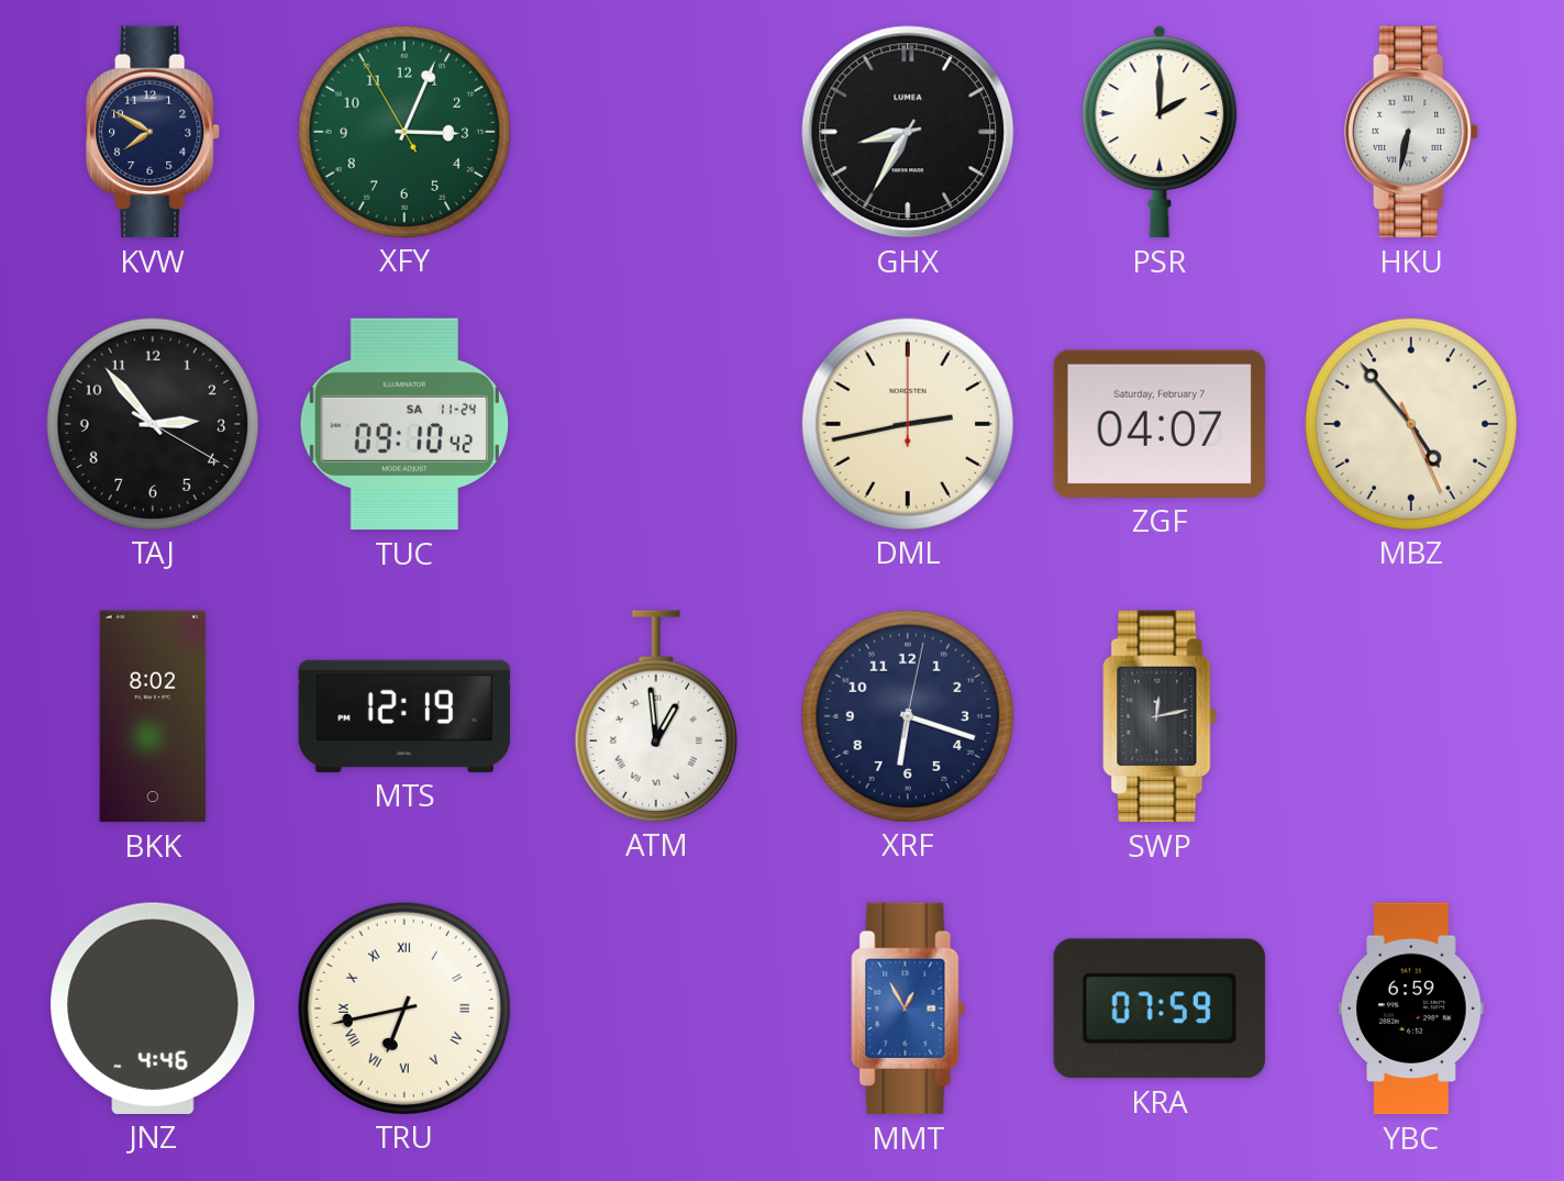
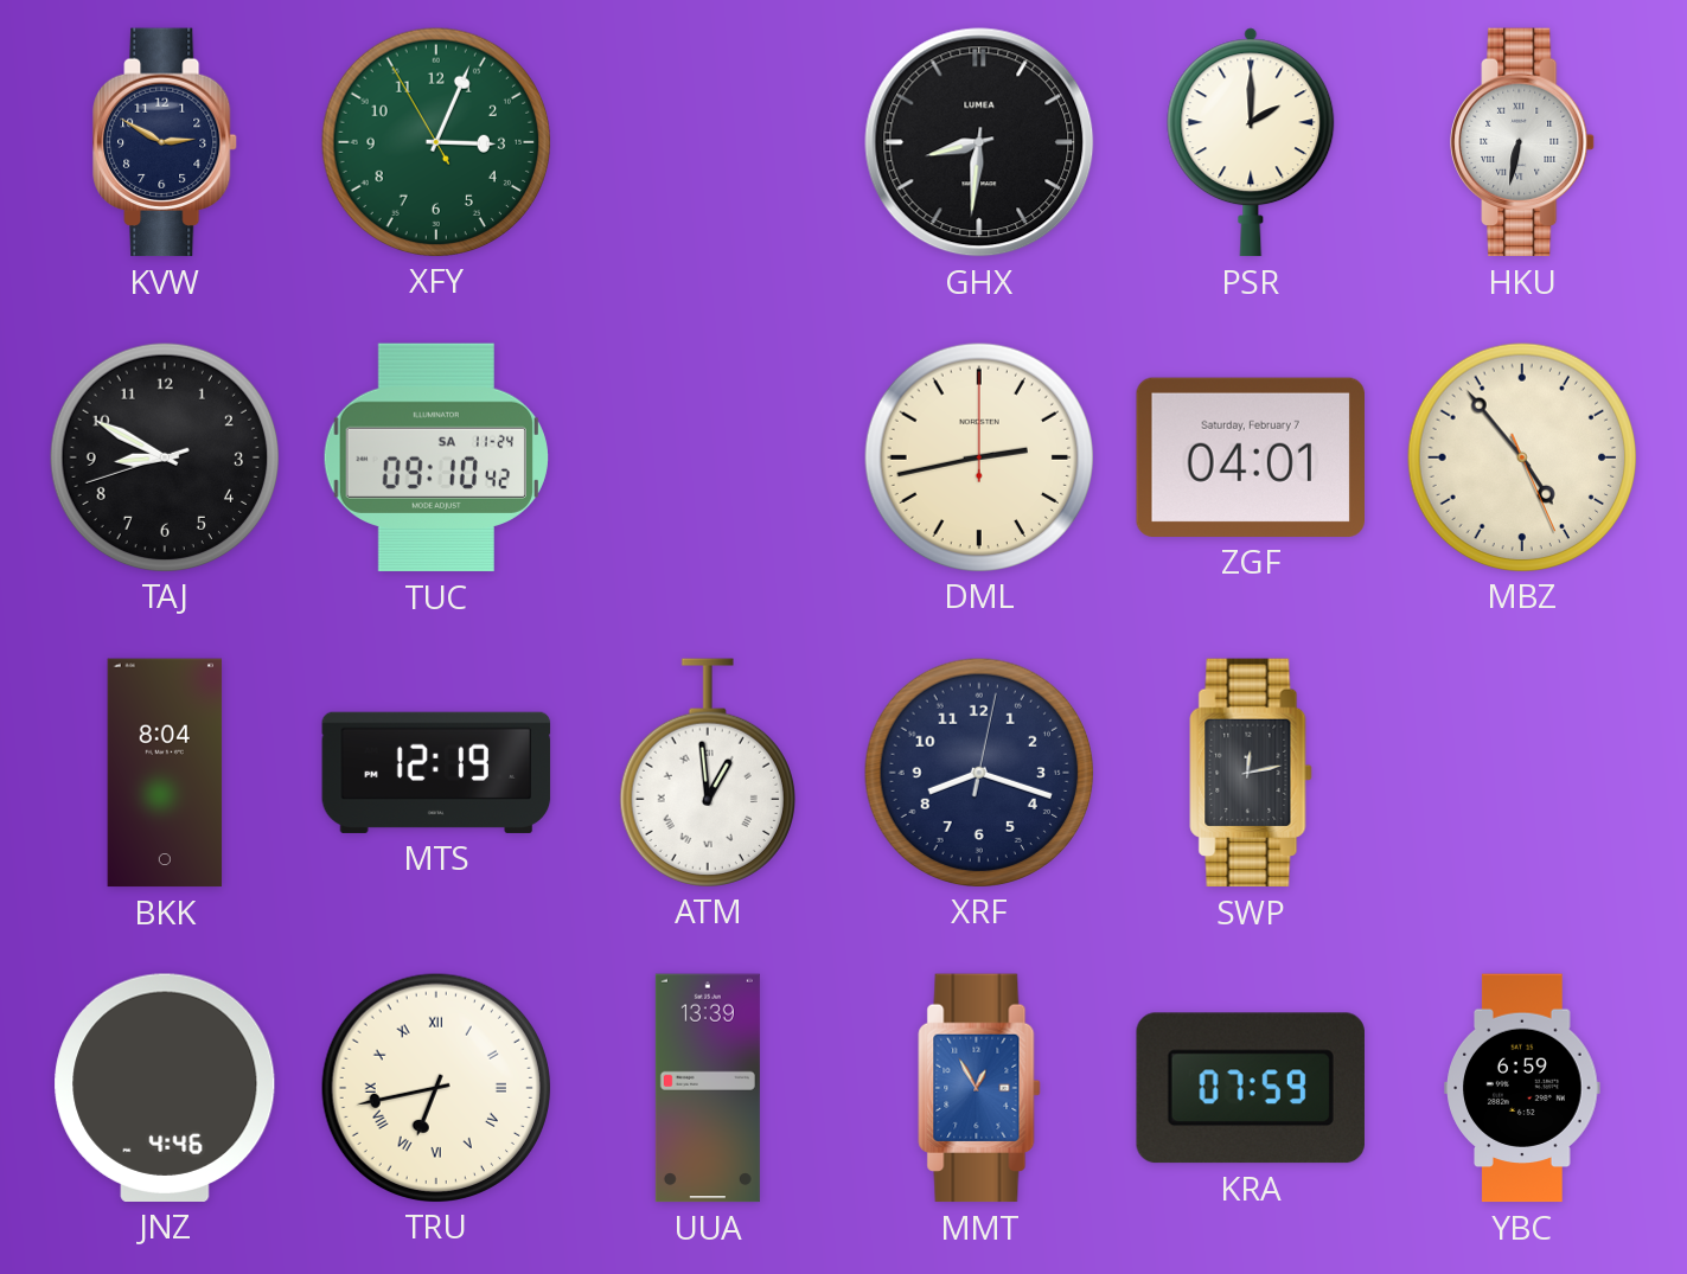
KVW: 7:50 -> 2:50
GHX: 8:35 -> 8:31
TAJ: 2:53 -> 8:49
ZGF: 04:07 -> 04:01
BKK: 8:02 -> 8:04
XRF: 6:18 -> 8:18
UUA: none -> 13:39
